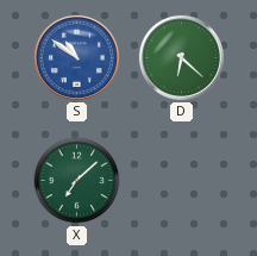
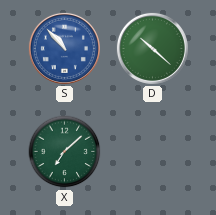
S: 10:51 -> 10:53
D: 6:22 -> 10:22
